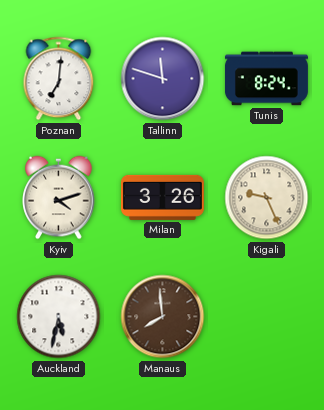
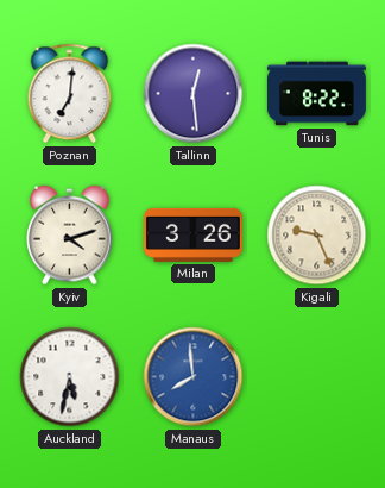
Tallinn: 11:48 -> 12:29
Tunis: 8:24 -> 8:22
Manaus dial: brown -> blue
